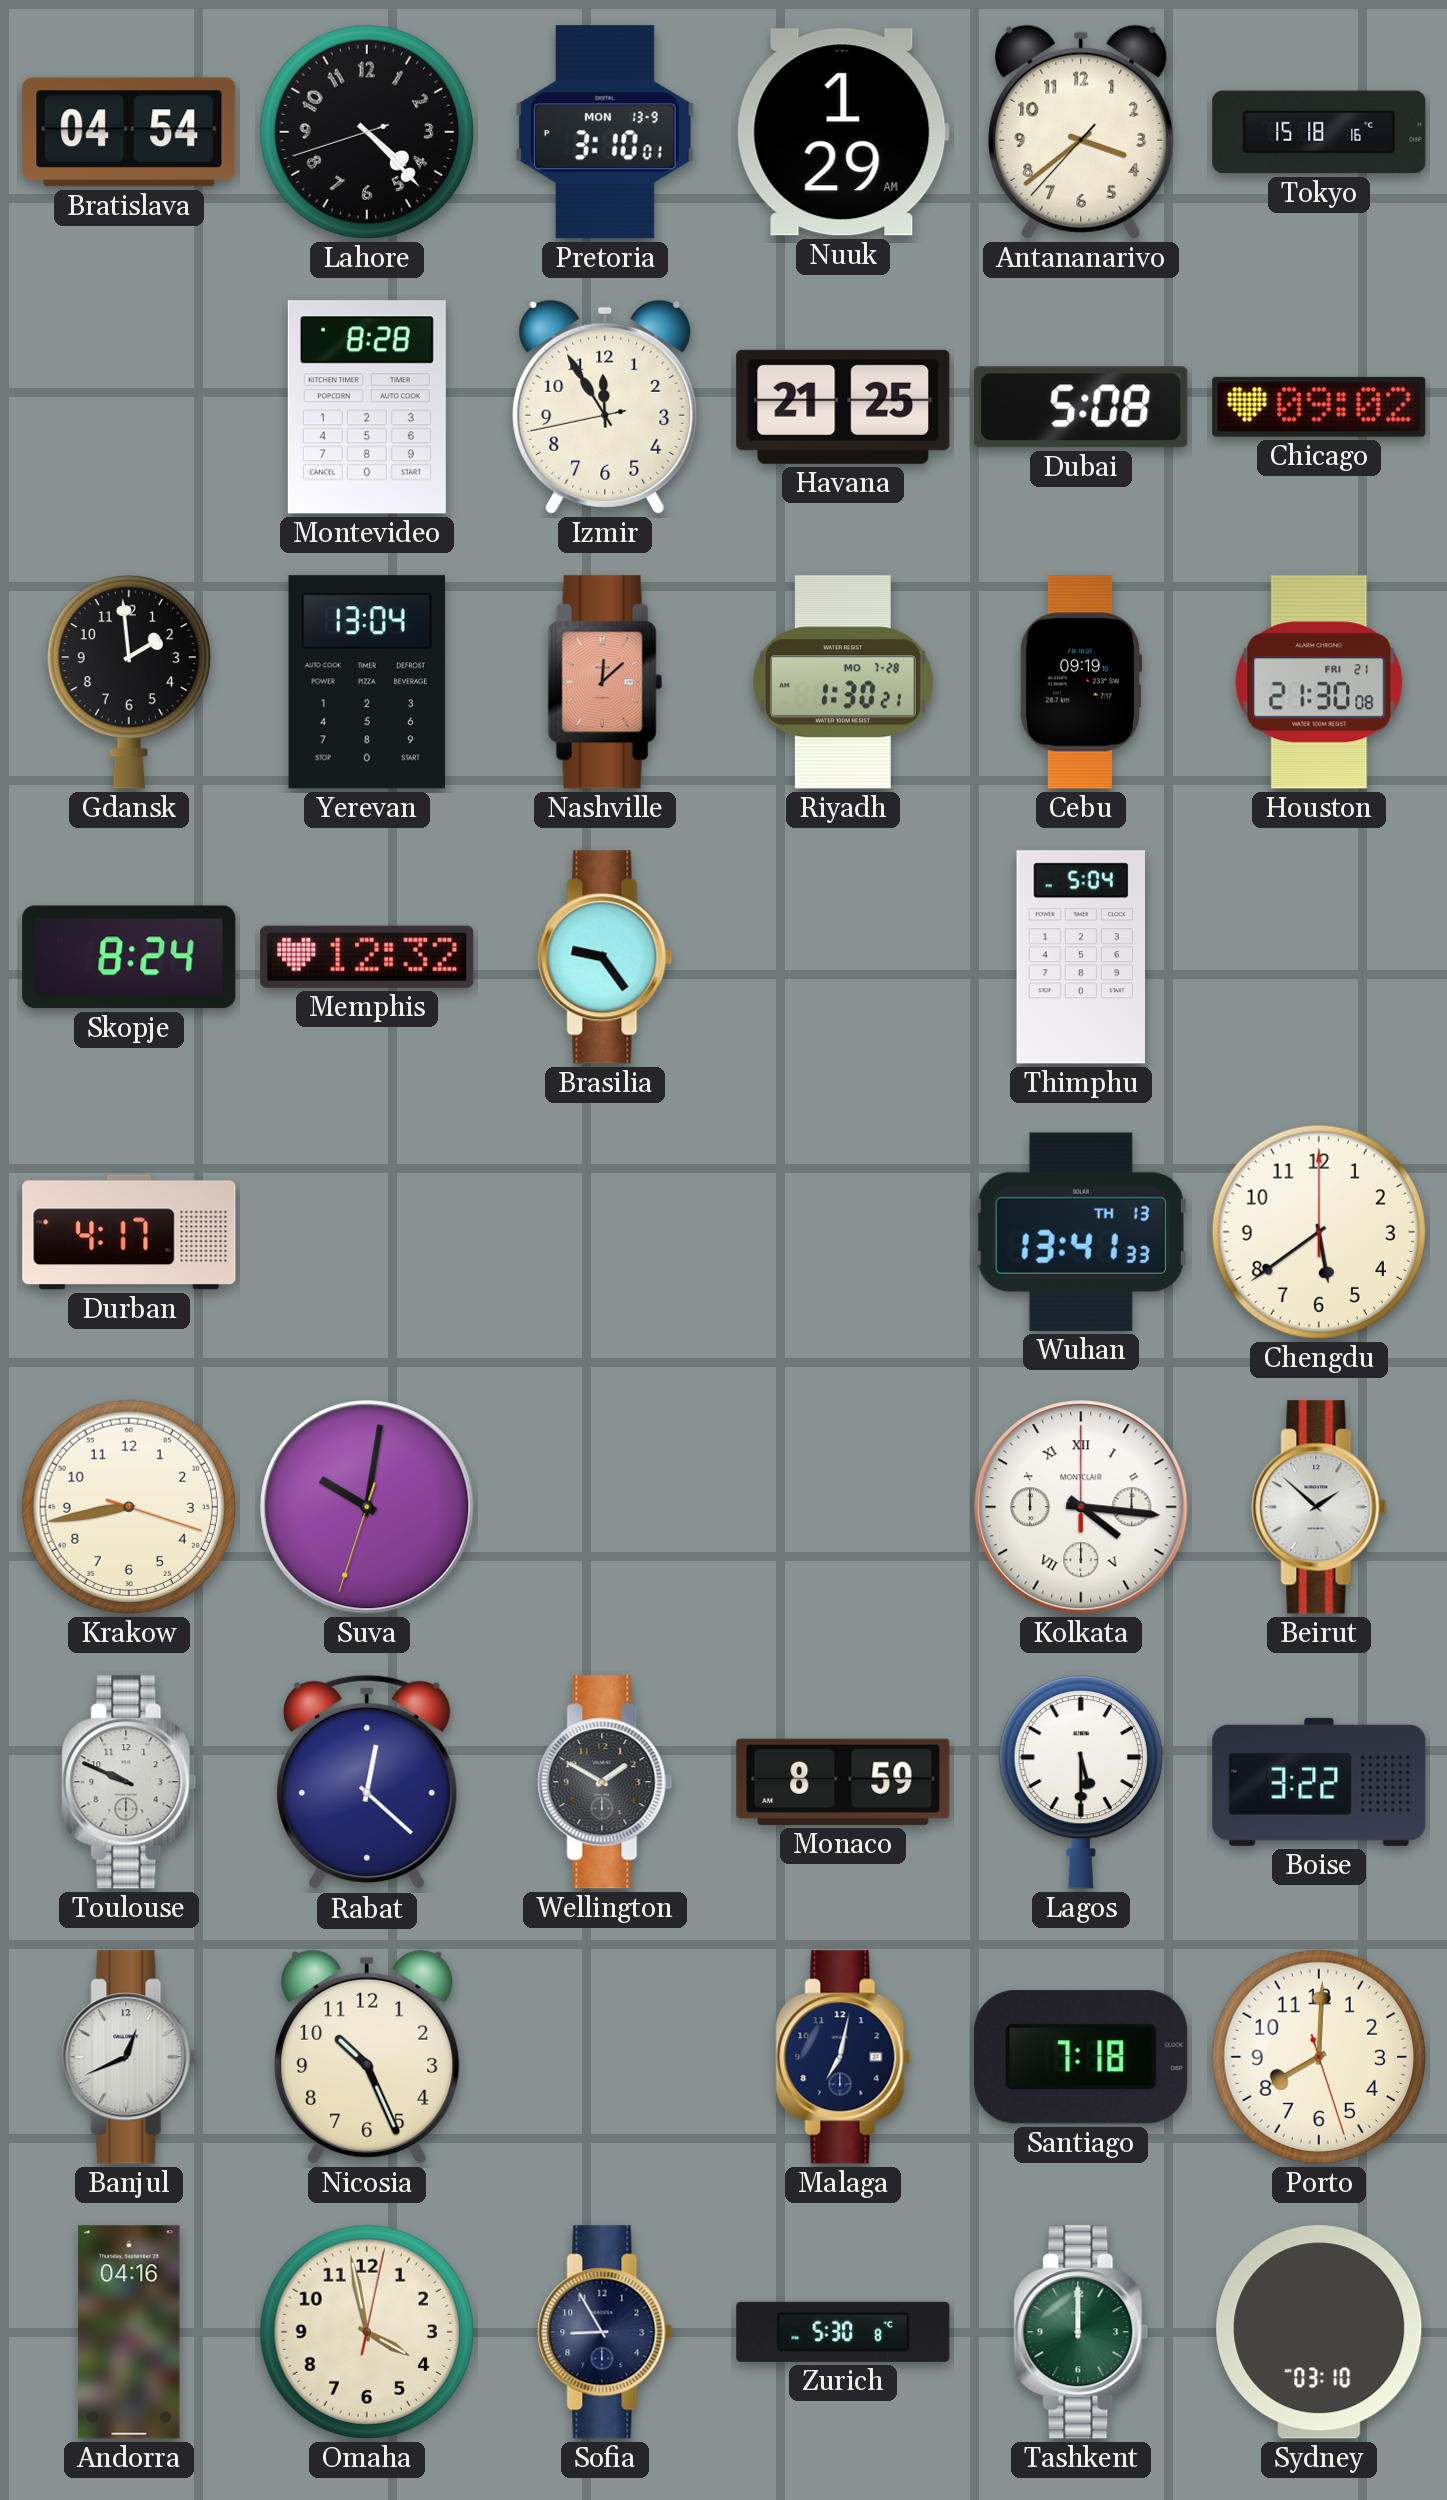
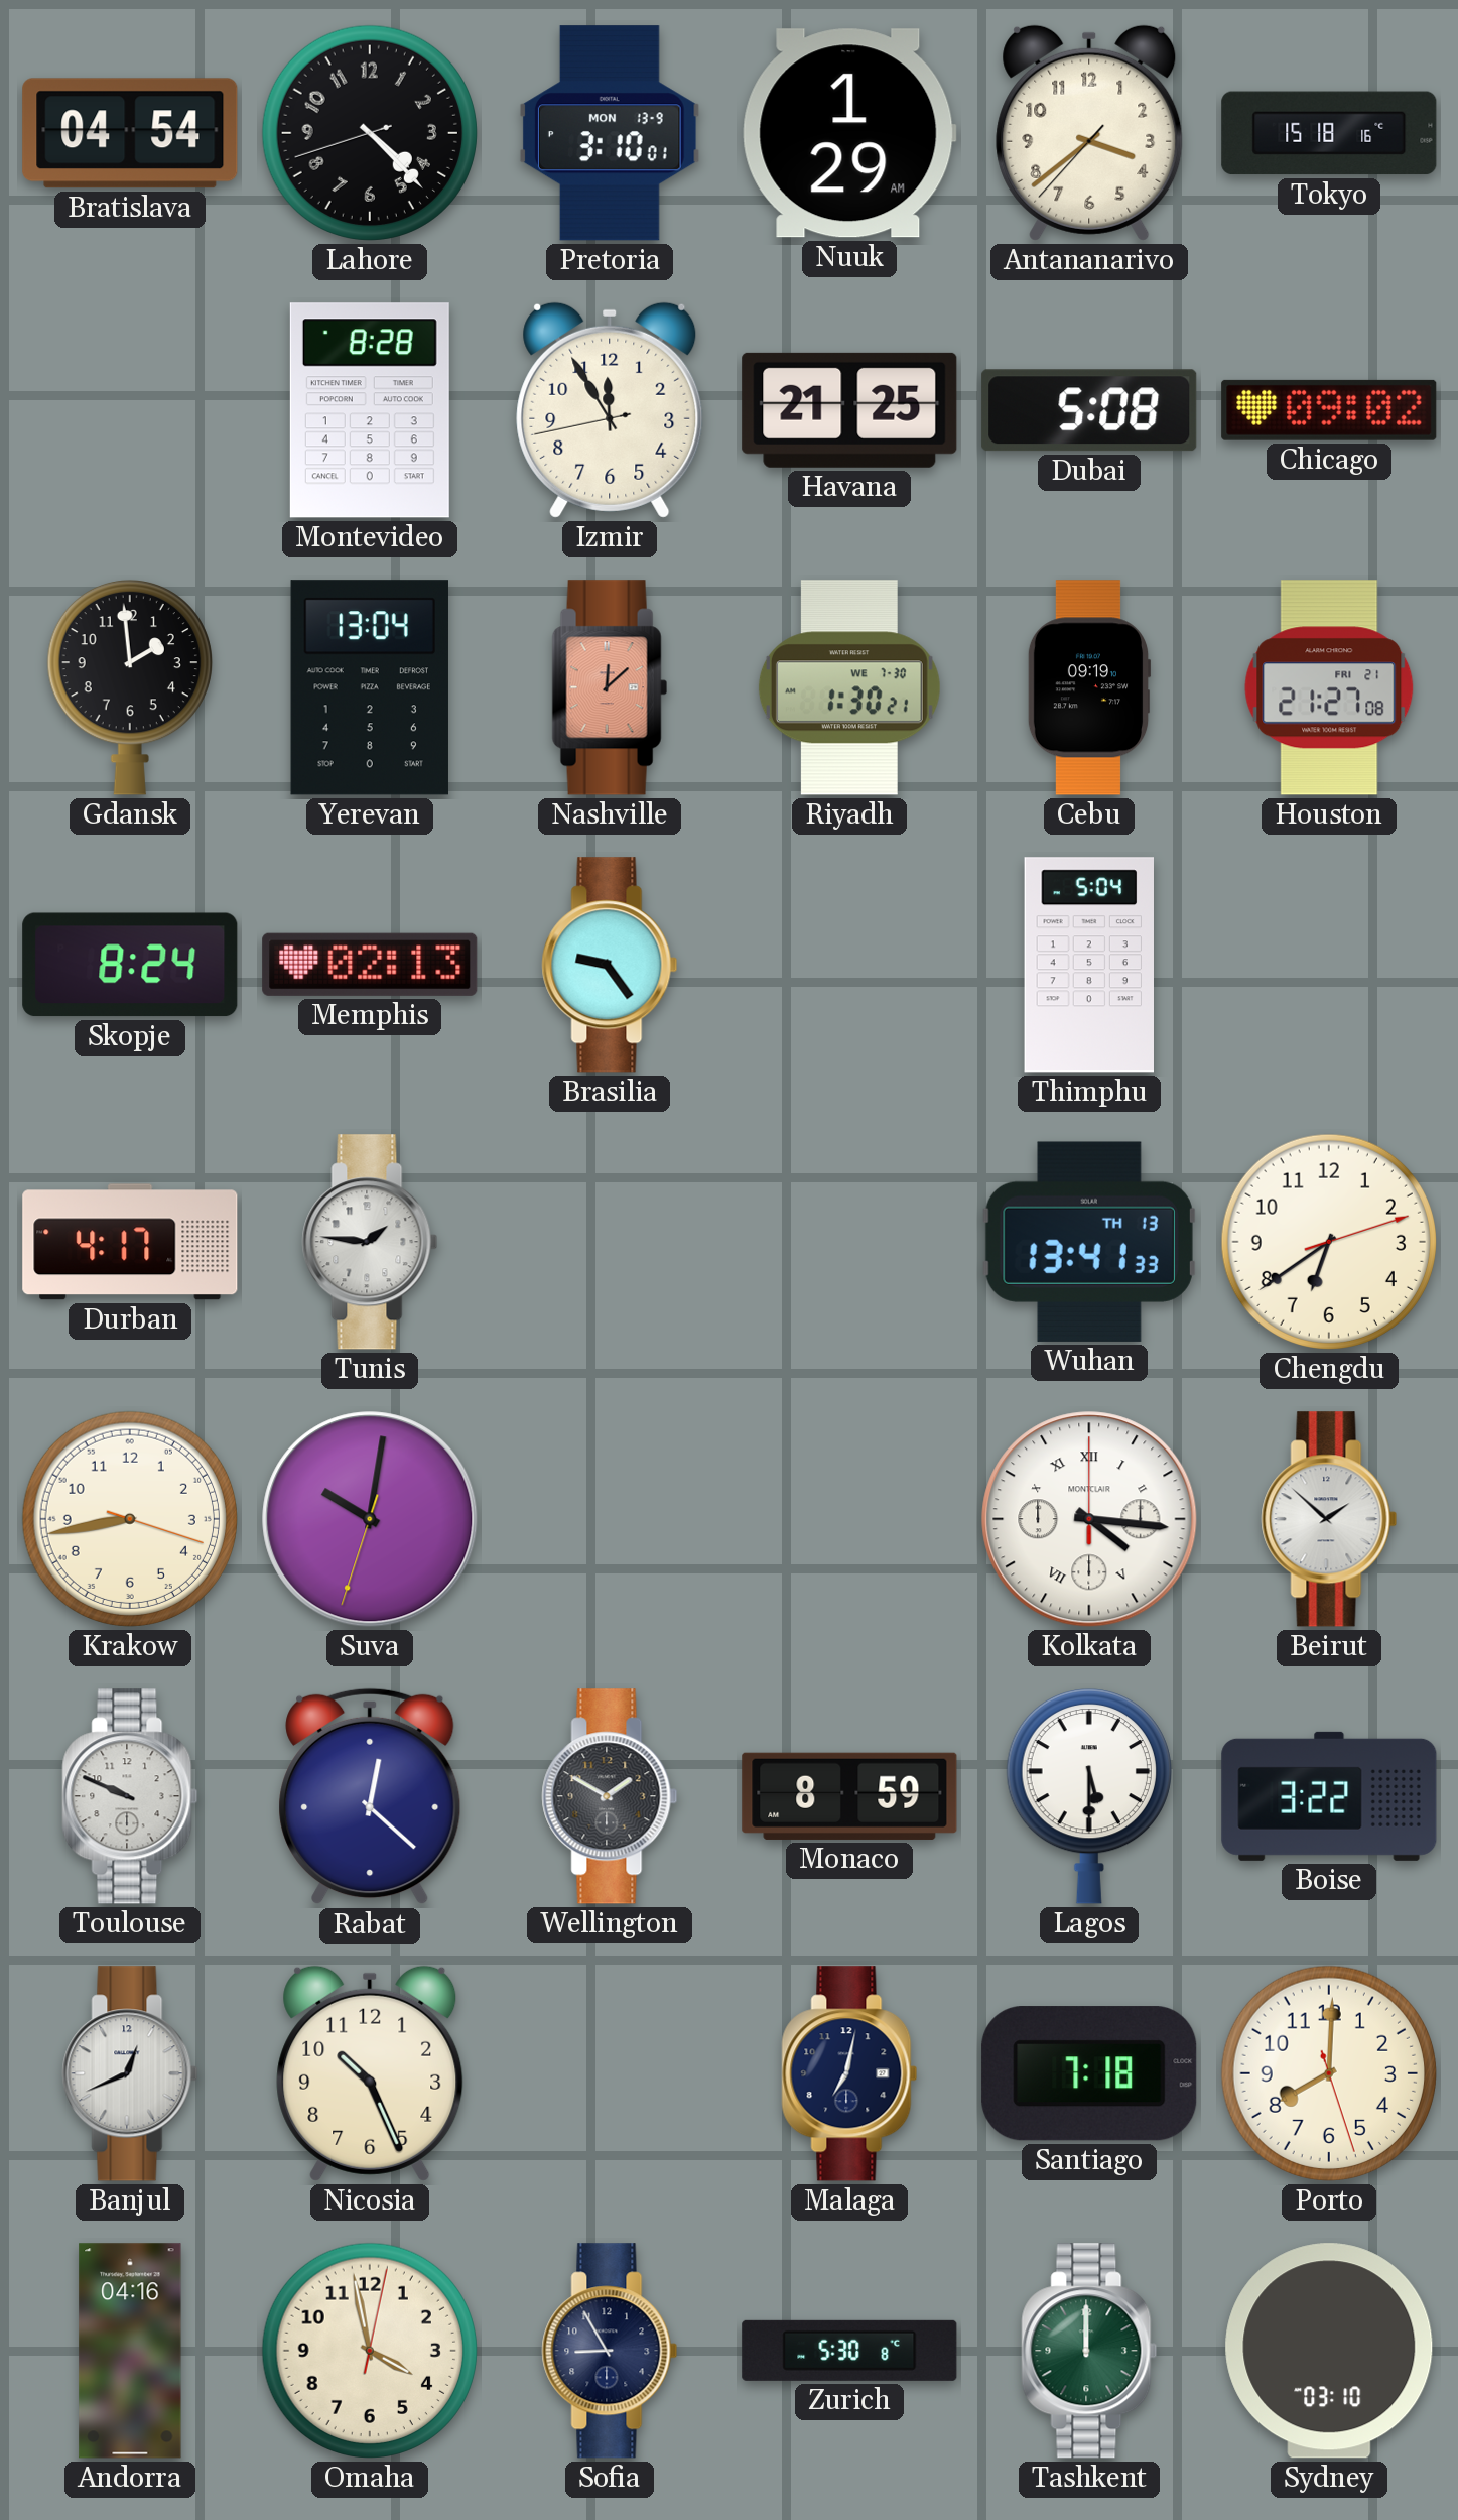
Riyadh date: MO 7-28 -> WE 7-30
Houston: 21:30 -> 21:27
Memphis: 12:32 -> 02:13
Tunis: none -> 1:46
Chengdu: 5:39 -> 6:39
